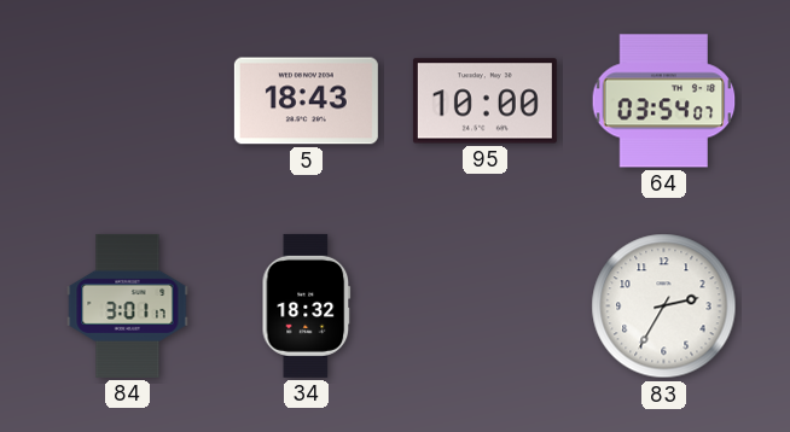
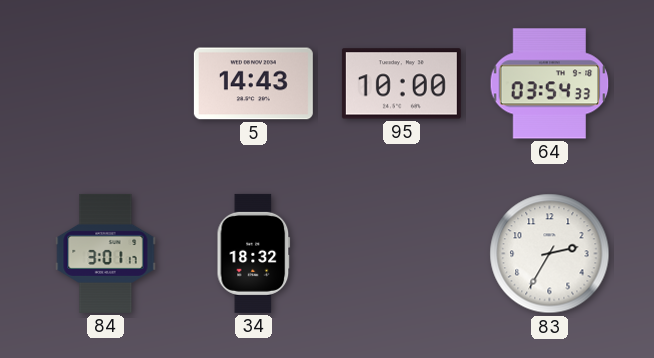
5: 18:43 -> 14:43
64: 03:54:07 -> 03:54:33
